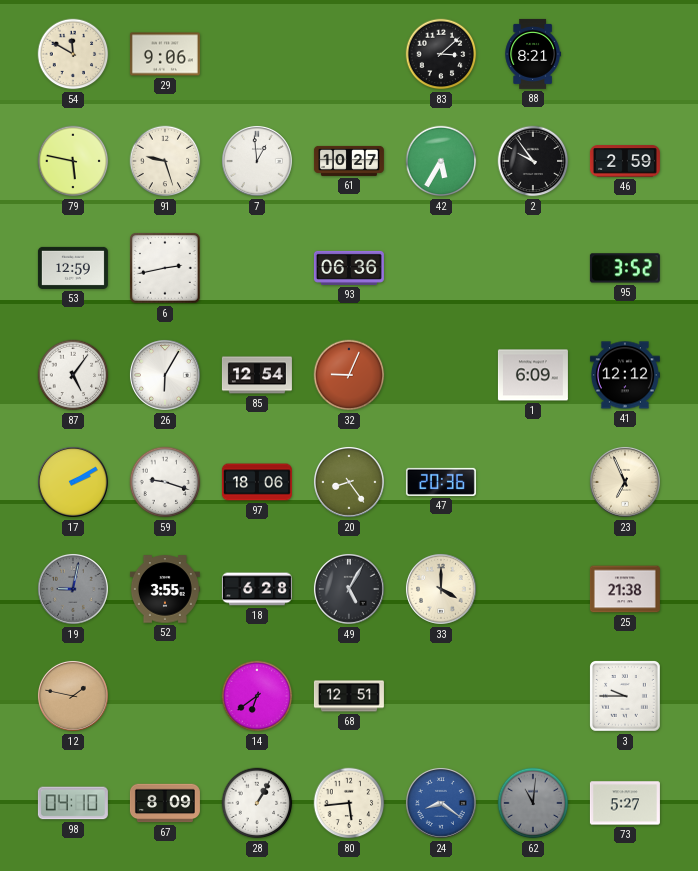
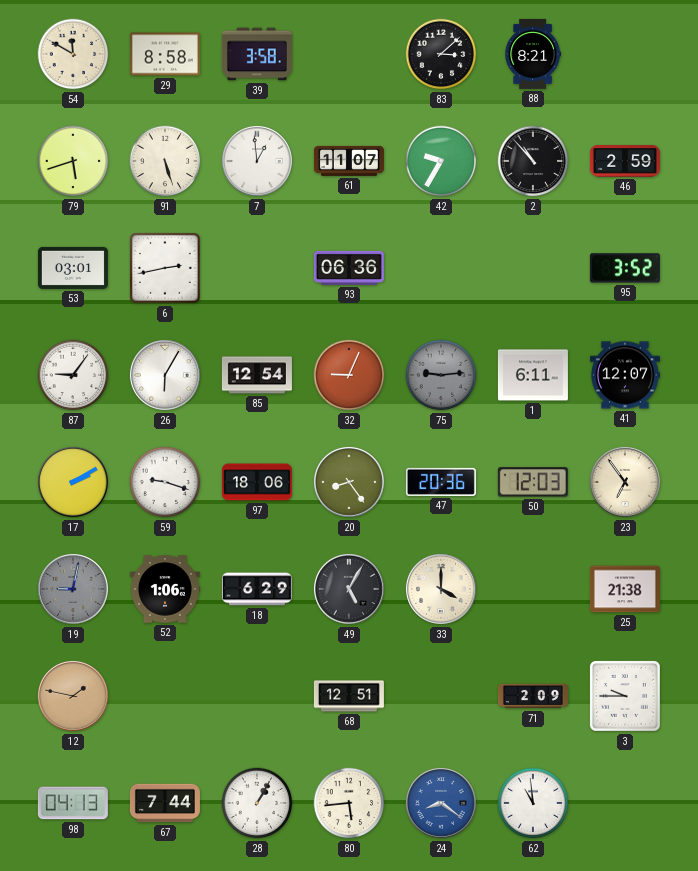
29: 9:06 -> 8:58
39: none -> 3:58
79: 5:47 -> 5:42
91: 9:27 -> 5:27
61: 10:27 -> 11:07
42: 5:35 -> 9:35
2: 9:54 -> 10:53
53: 12:59 -> 03:01
87: 5:06 -> 9:06
75: none -> 9:14
1: 6:09 -> 6:11
41: 12:12 -> 12:07
50: none -> 12:03
23: 6:56 -> 6:54
52: 3:55 -> 1:06
18: 6:28 -> 6:29
14: 6:39 -> none
71: none -> 2:09
98: 04:10 -> 04:13
67: 8:09 -> 7:44
62: 11:01 -> 10:59
62 dial: grey -> white
73: 5:27 -> none
